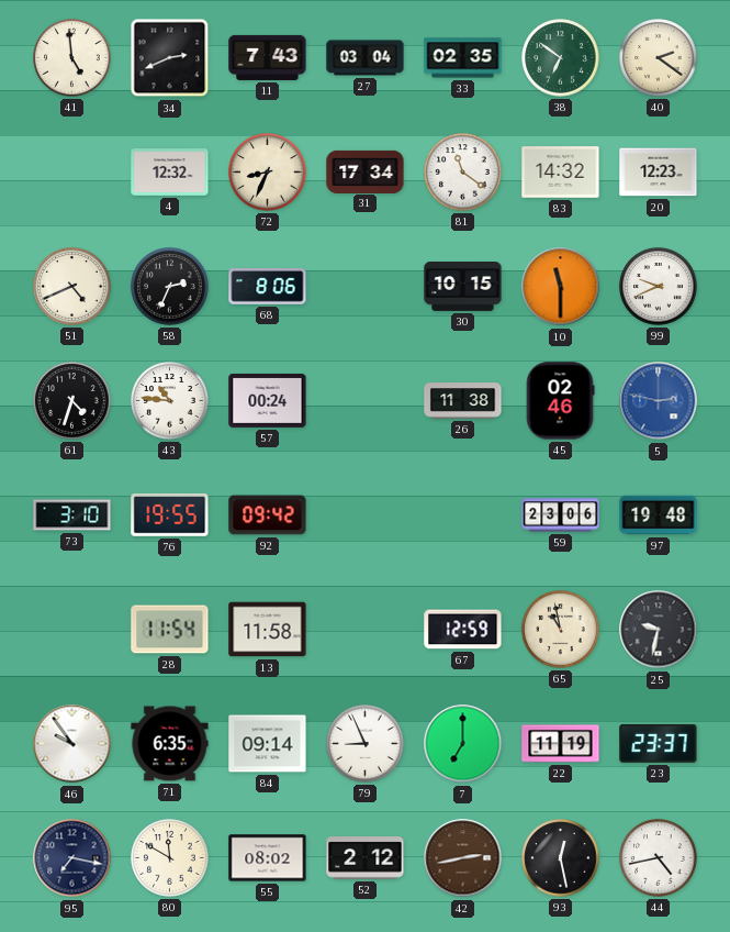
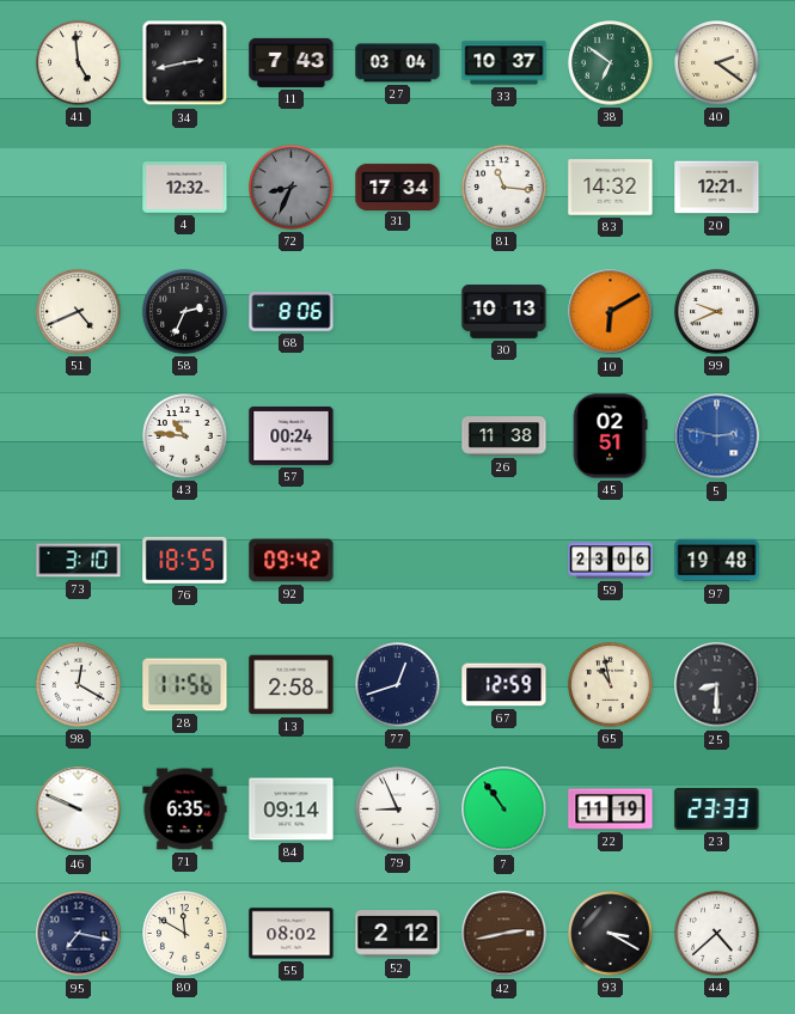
34: 2:41 -> 2:43
33: 02:35 -> 10:37
72 dial: cream -> grey
81: 11:21 -> 11:16
20: 12:23 -> 12:21
30: 10:15 -> 10:13
10: 11:30 -> 6:10
61: 4:33 -> none
45: 02:46 -> 02:51
76: 19:55 -> 18:55
98: none -> 12:20
28: 11:54 -> 11:56
13: 11:58 -> 2:58
77: none -> 12:42
25: 9:32 -> 8:30
46: 9:54 -> 9:49
7: 7:00 -> 10:54
23: 23:37 -> 23:33
93: 12:28 -> 3:20
44: 4:43 -> 4:38
